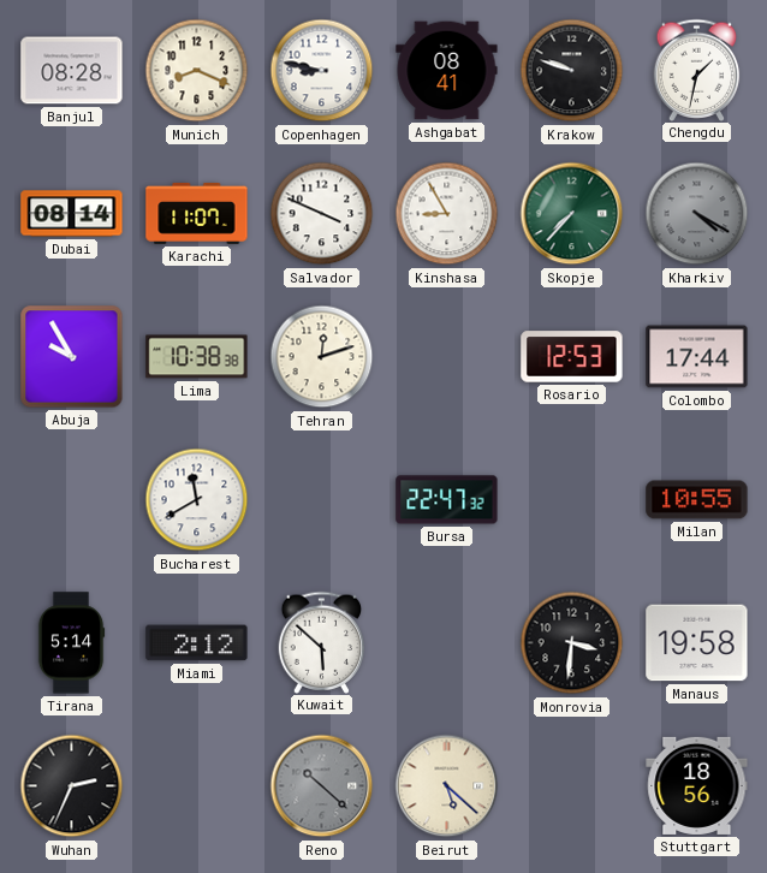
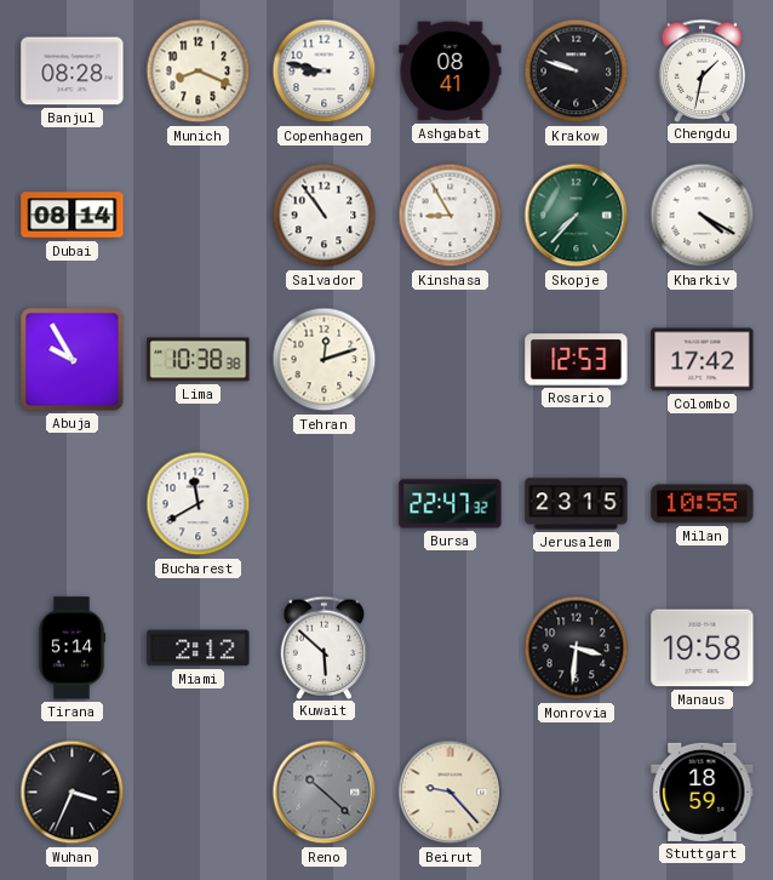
Karachi: 11:07 -> none
Salvador: 3:49 -> 10:54
Kharkiv dial: grey -> white
Colombo: 17:44 -> 17:42
Jerusalem: none -> 23:15
Wuhan: 2:34 -> 3:34
Beirut: 5:22 -> 9:23
Stuttgart: 18:56 -> 18:59
